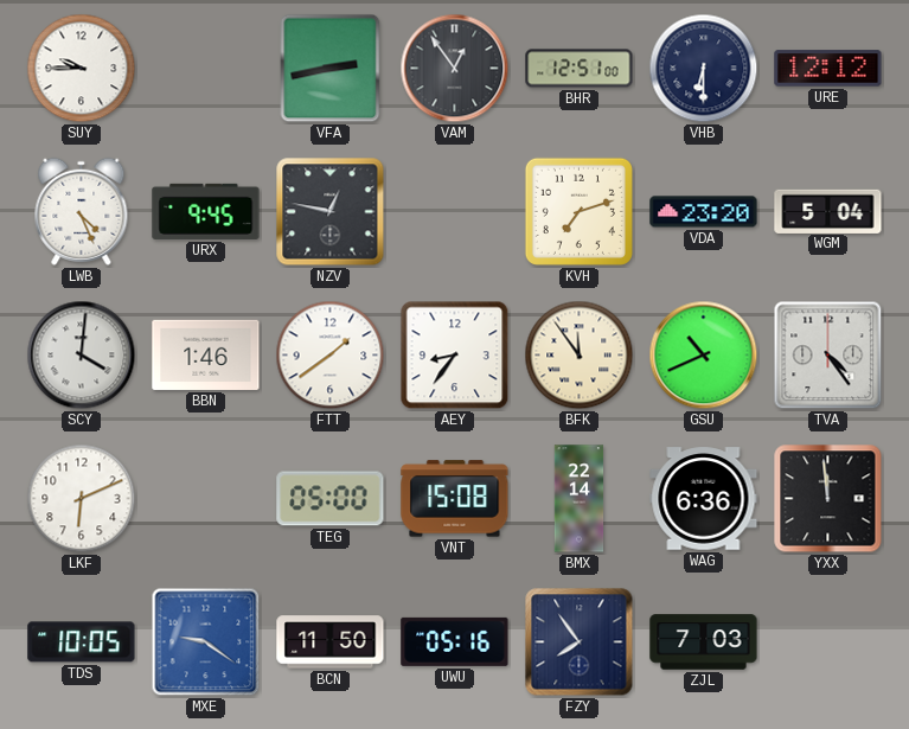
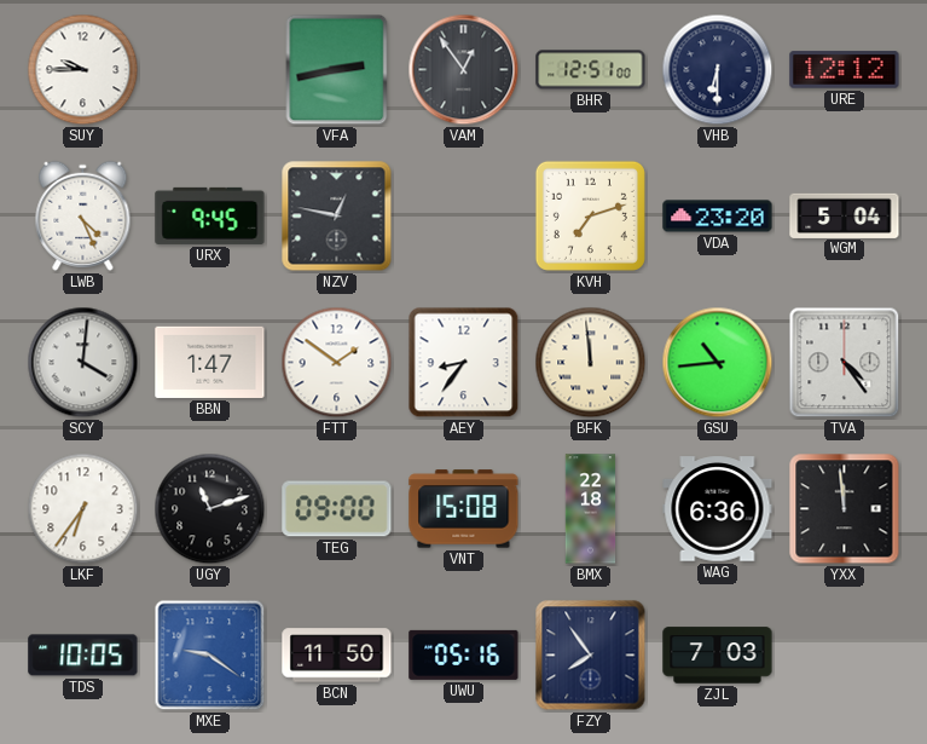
BBN: 1:46 -> 1:47
FTT: 1:39 -> 1:51
BFK: 11:54 -> 11:59
GSU: 10:41 -> 10:44
LKF: 6:11 -> 6:36
UGY: none -> 11:12
TEG: 05:00 -> 09:00
BMX: 22:14 -> 22:18
